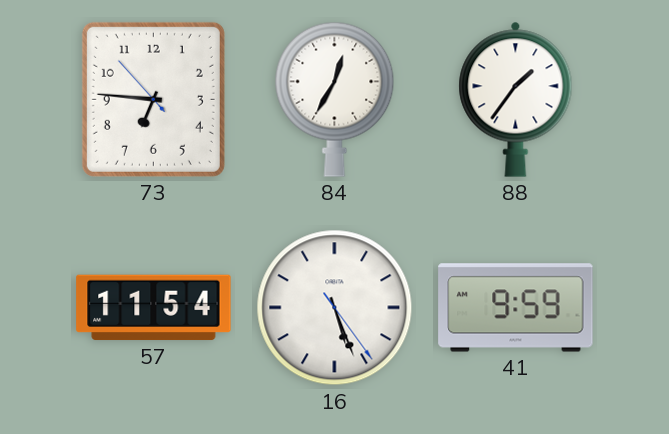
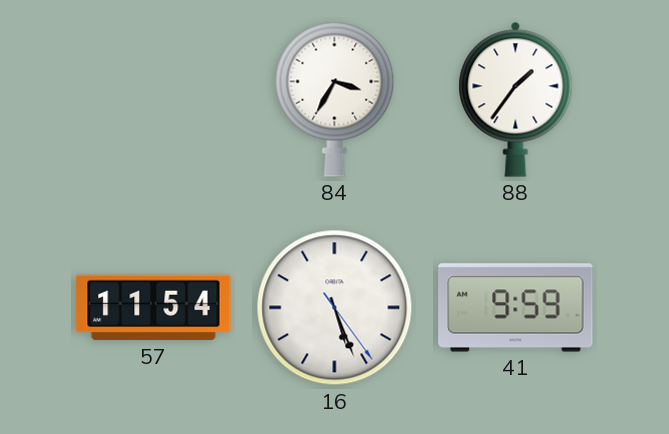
73: 6:45 -> none
84: 12:35 -> 3:35
